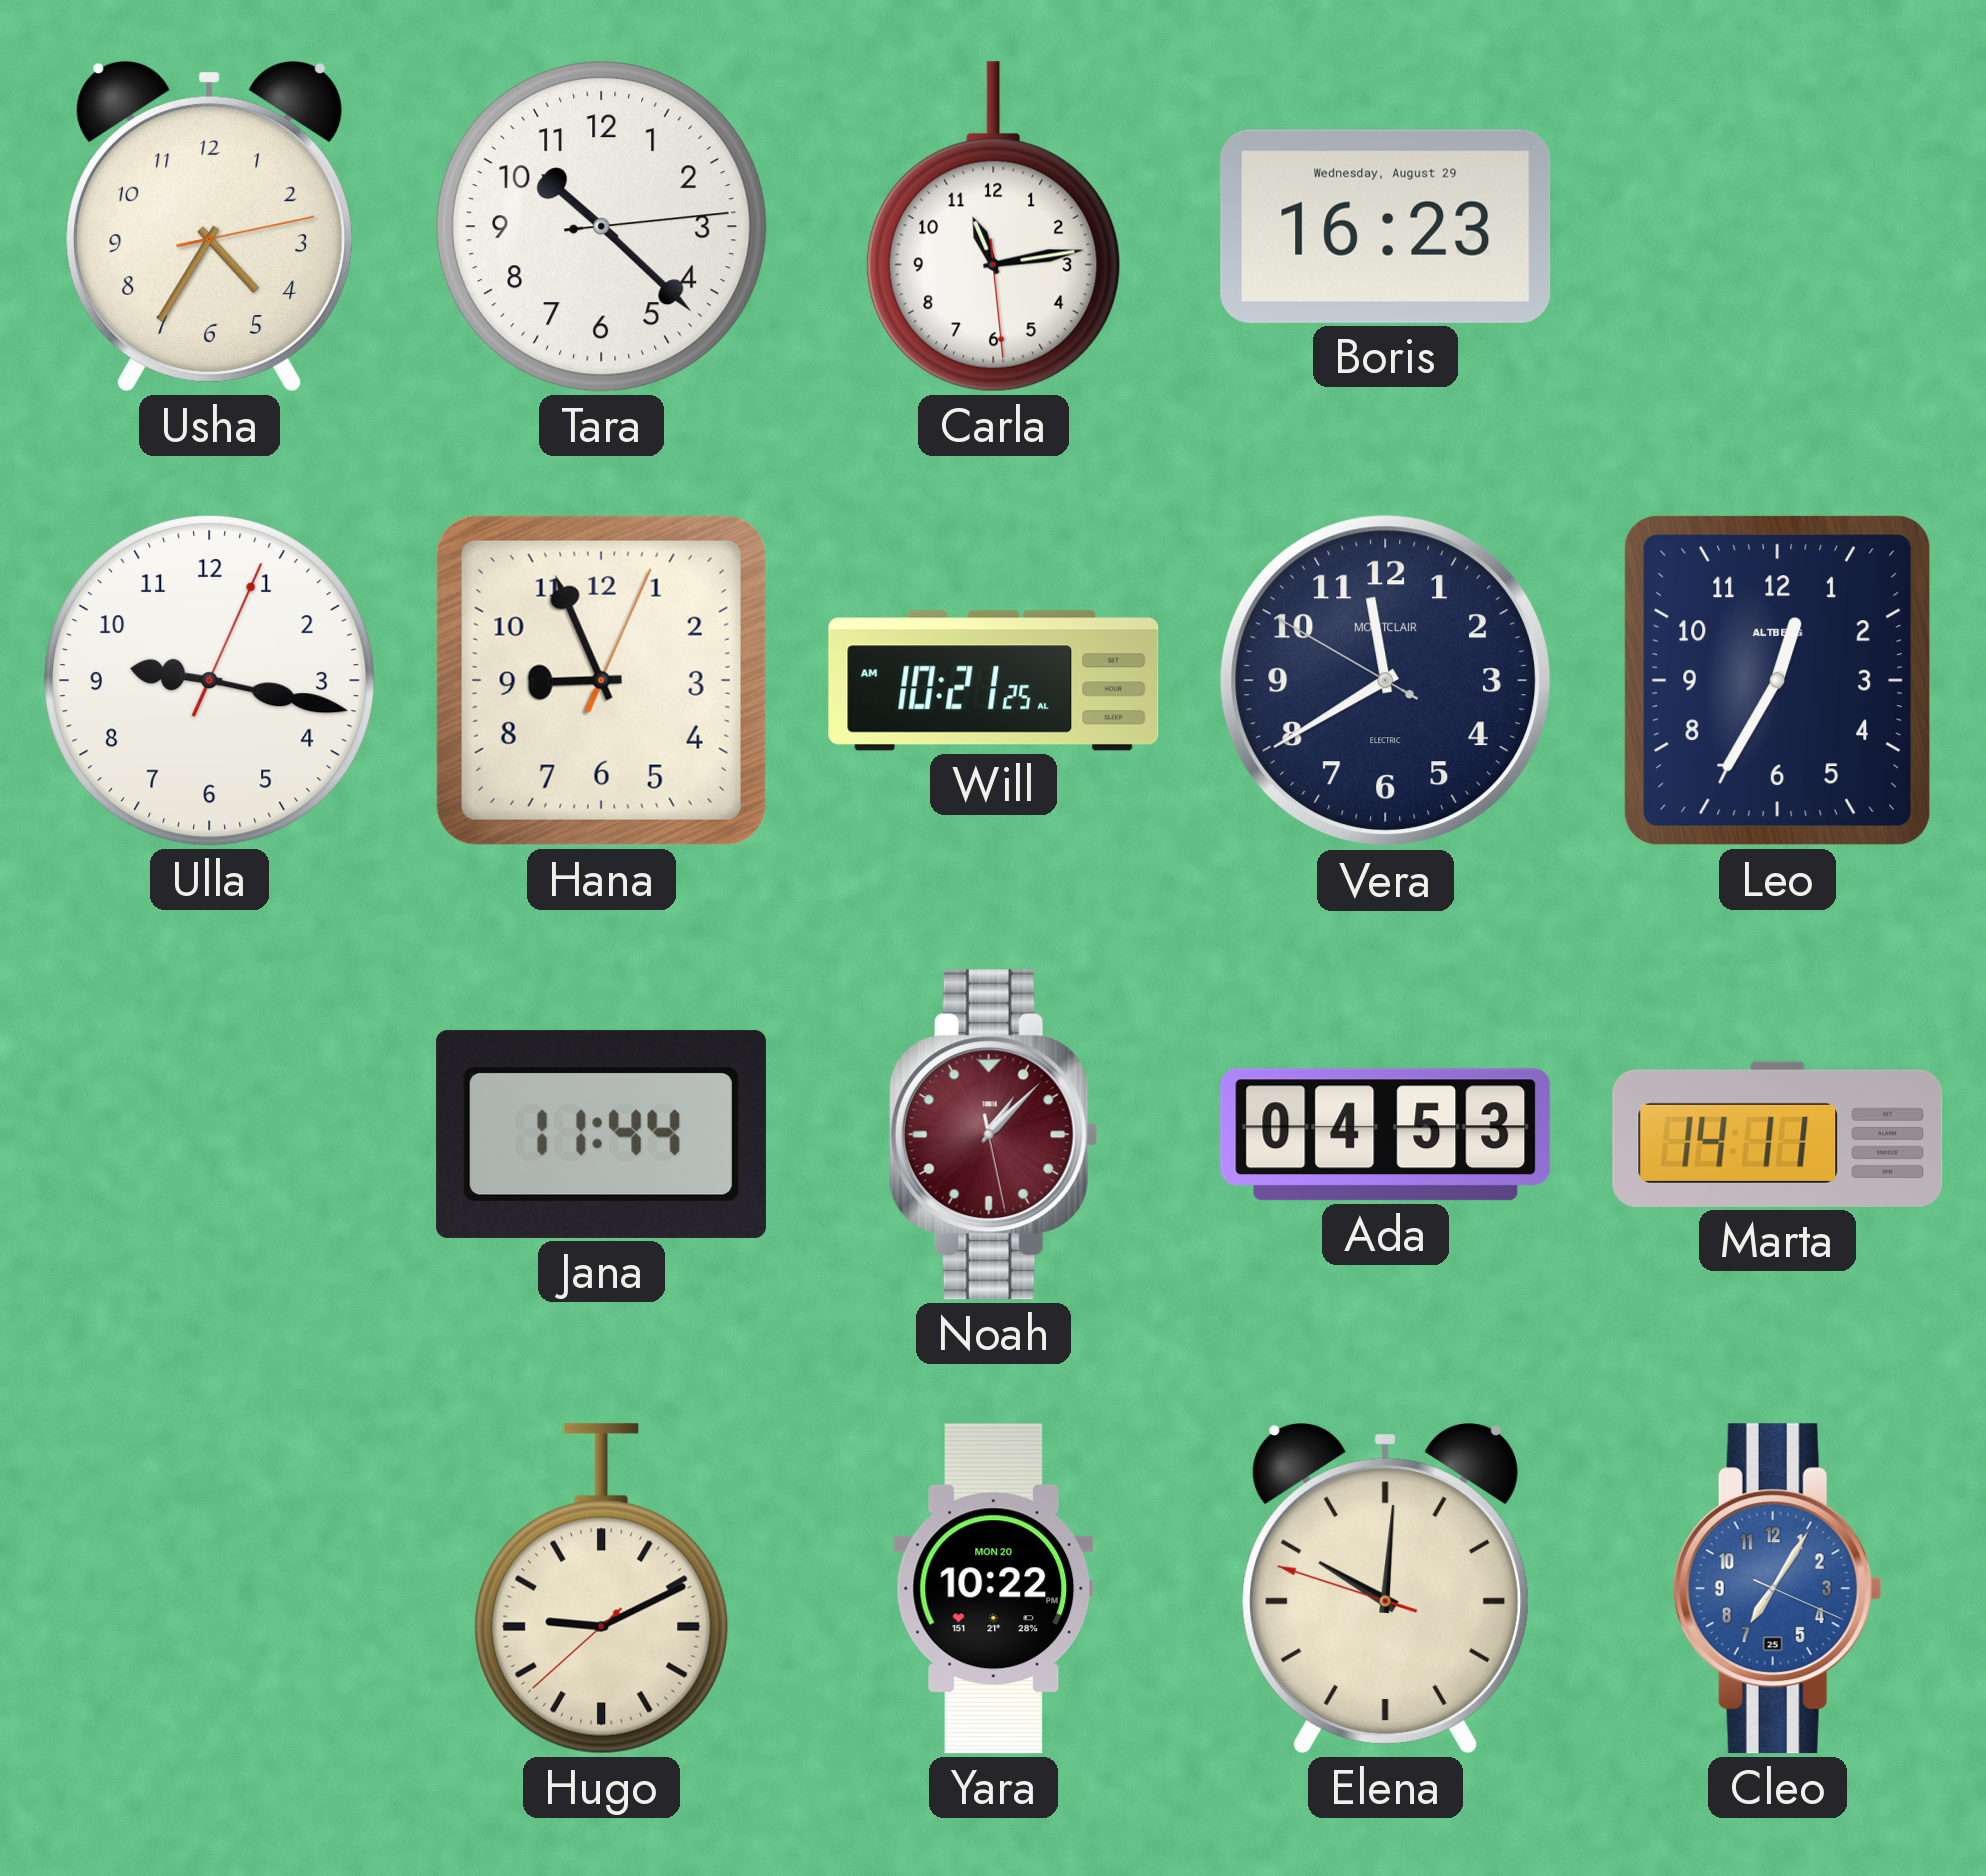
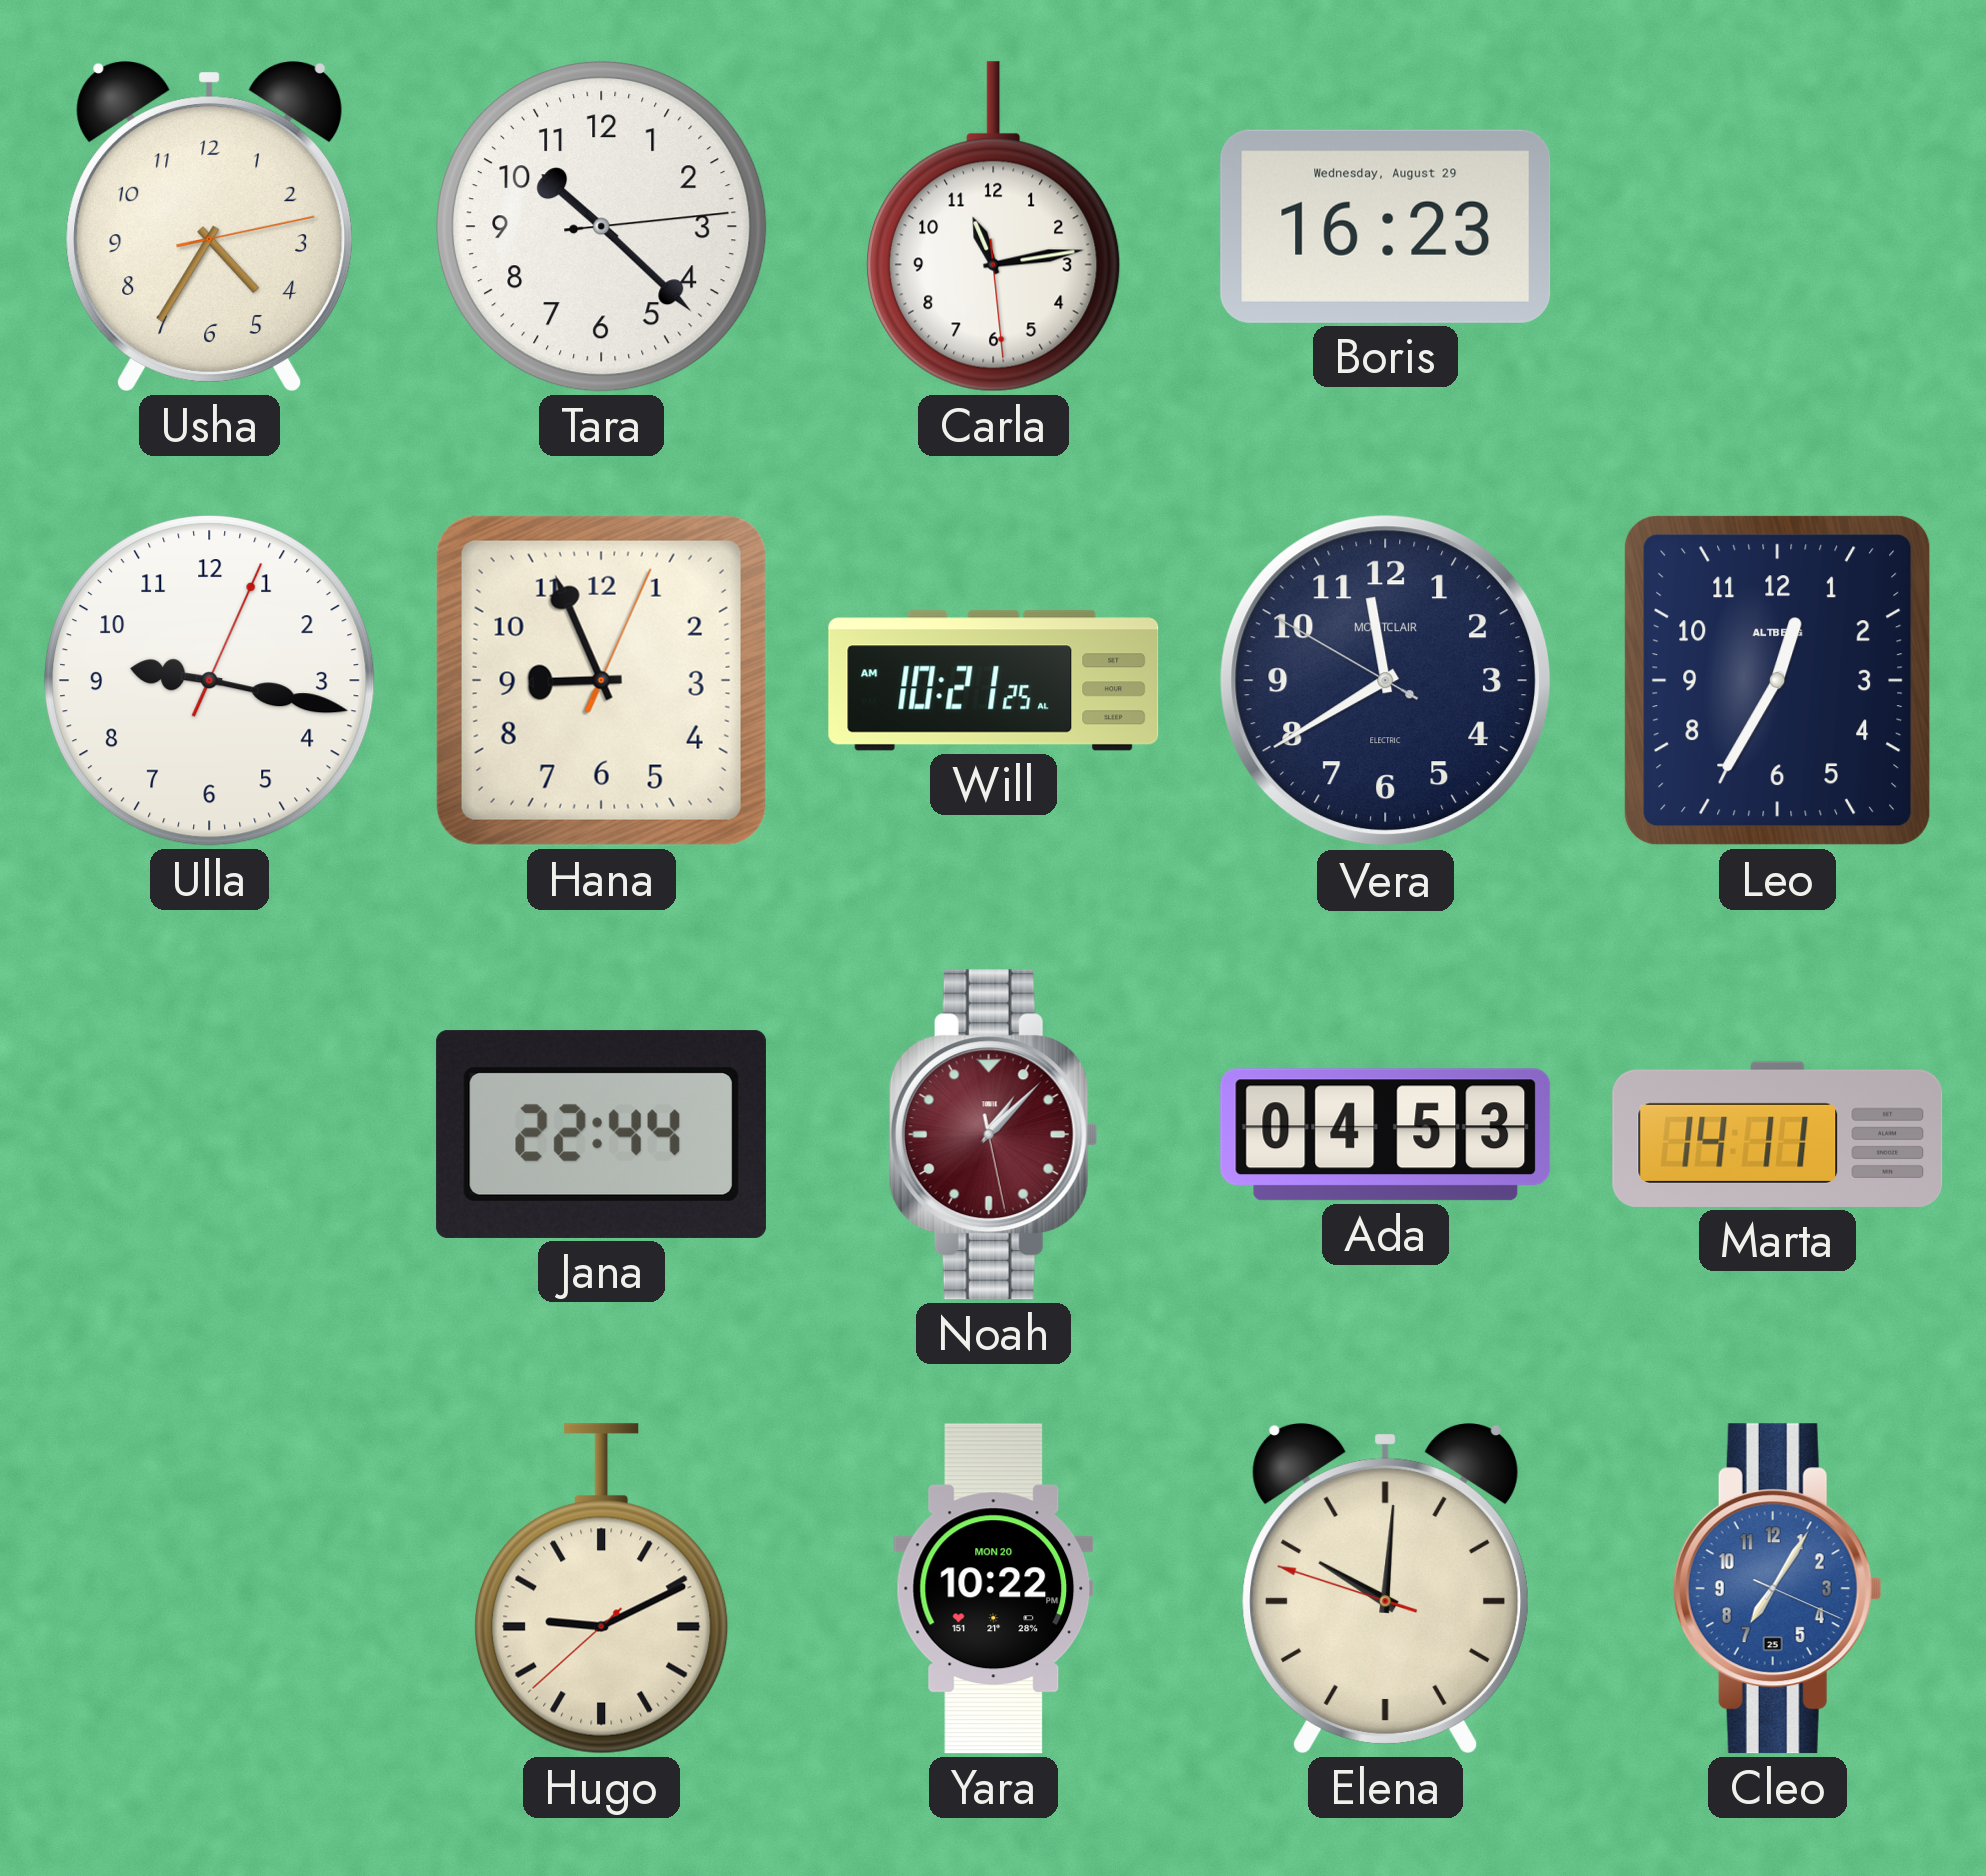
Jana: 11:44 -> 22:44
